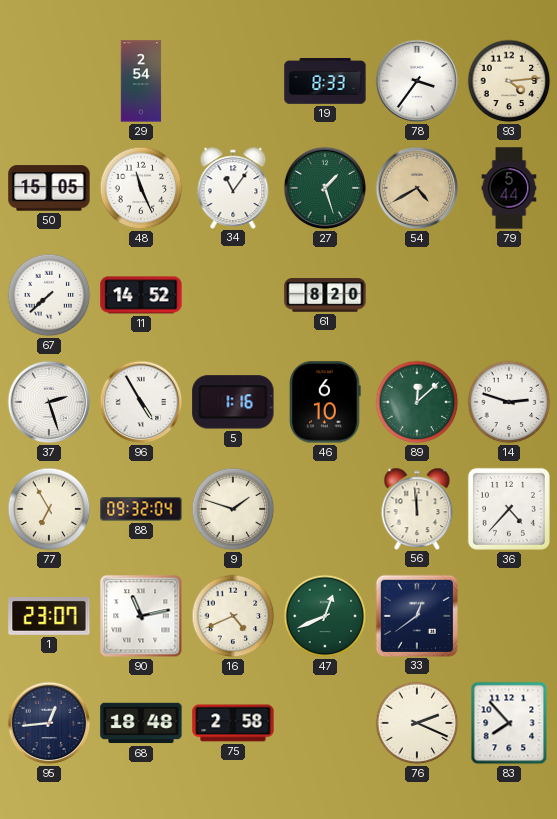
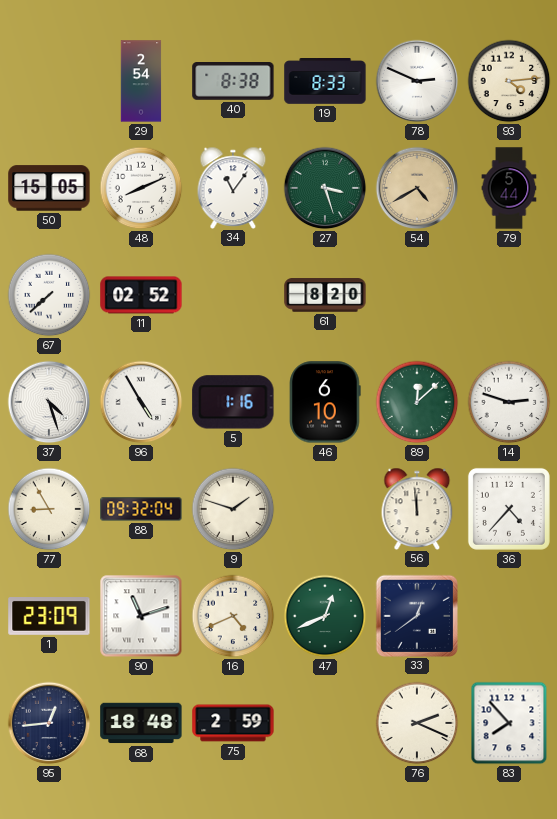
40: none -> 8:38
78: 3:36 -> 2:49
48: 11:26 -> 8:11
27: 1:27 -> 3:27
11: 14:52 -> 02:52
37: 2:27 -> 4:27
77: 6:55 -> 8:55
1: 23:07 -> 23:09
90: 11:13 -> 11:12
75: 2:58 -> 2:59
